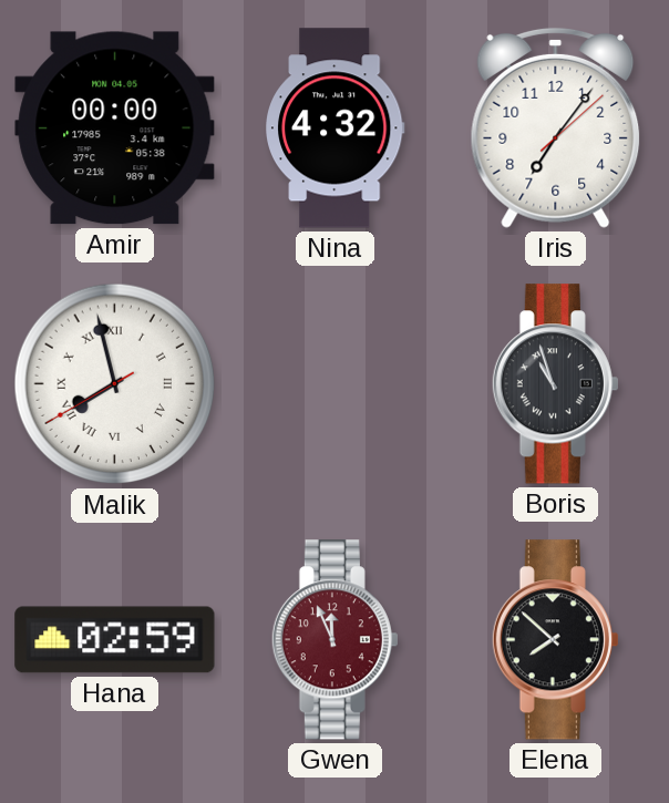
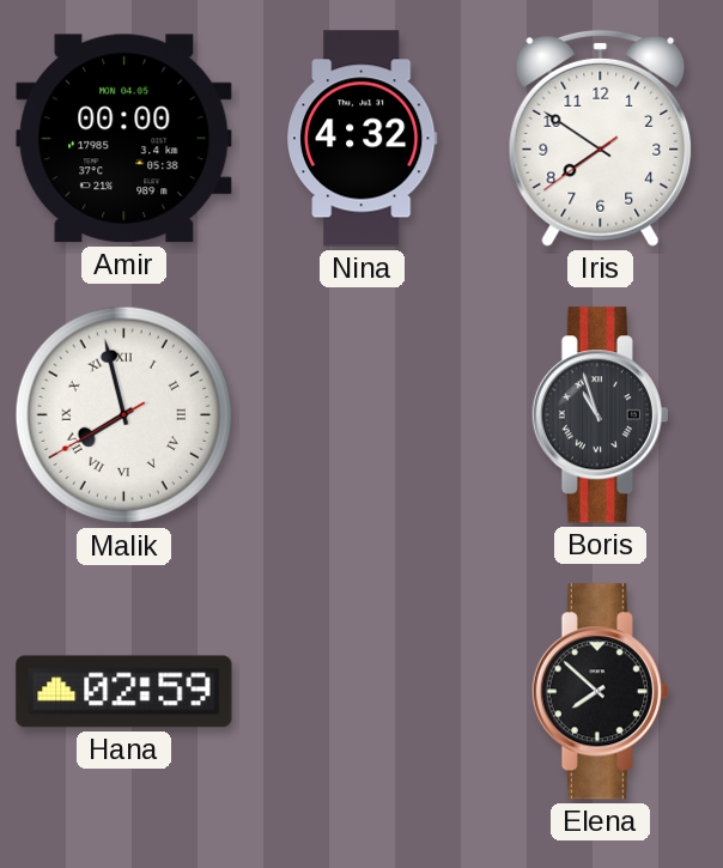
Iris: 7:06 -> 7:50
Gwen: 11:56 -> none
